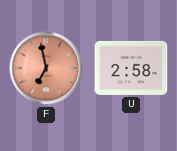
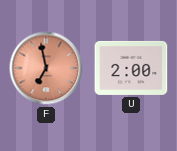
U: 2:58 -> 2:00
